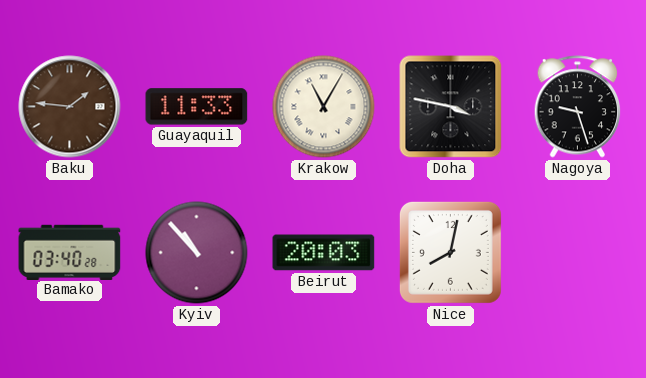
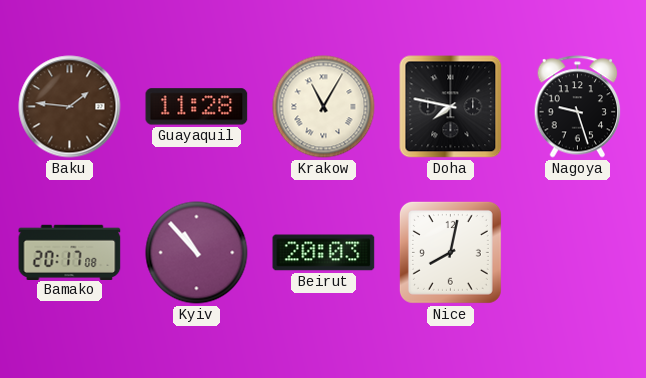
Guayaquil: 11:33 -> 11:28
Doha: 3:47 -> 7:47
Bamako: 03:40 -> 20:17
